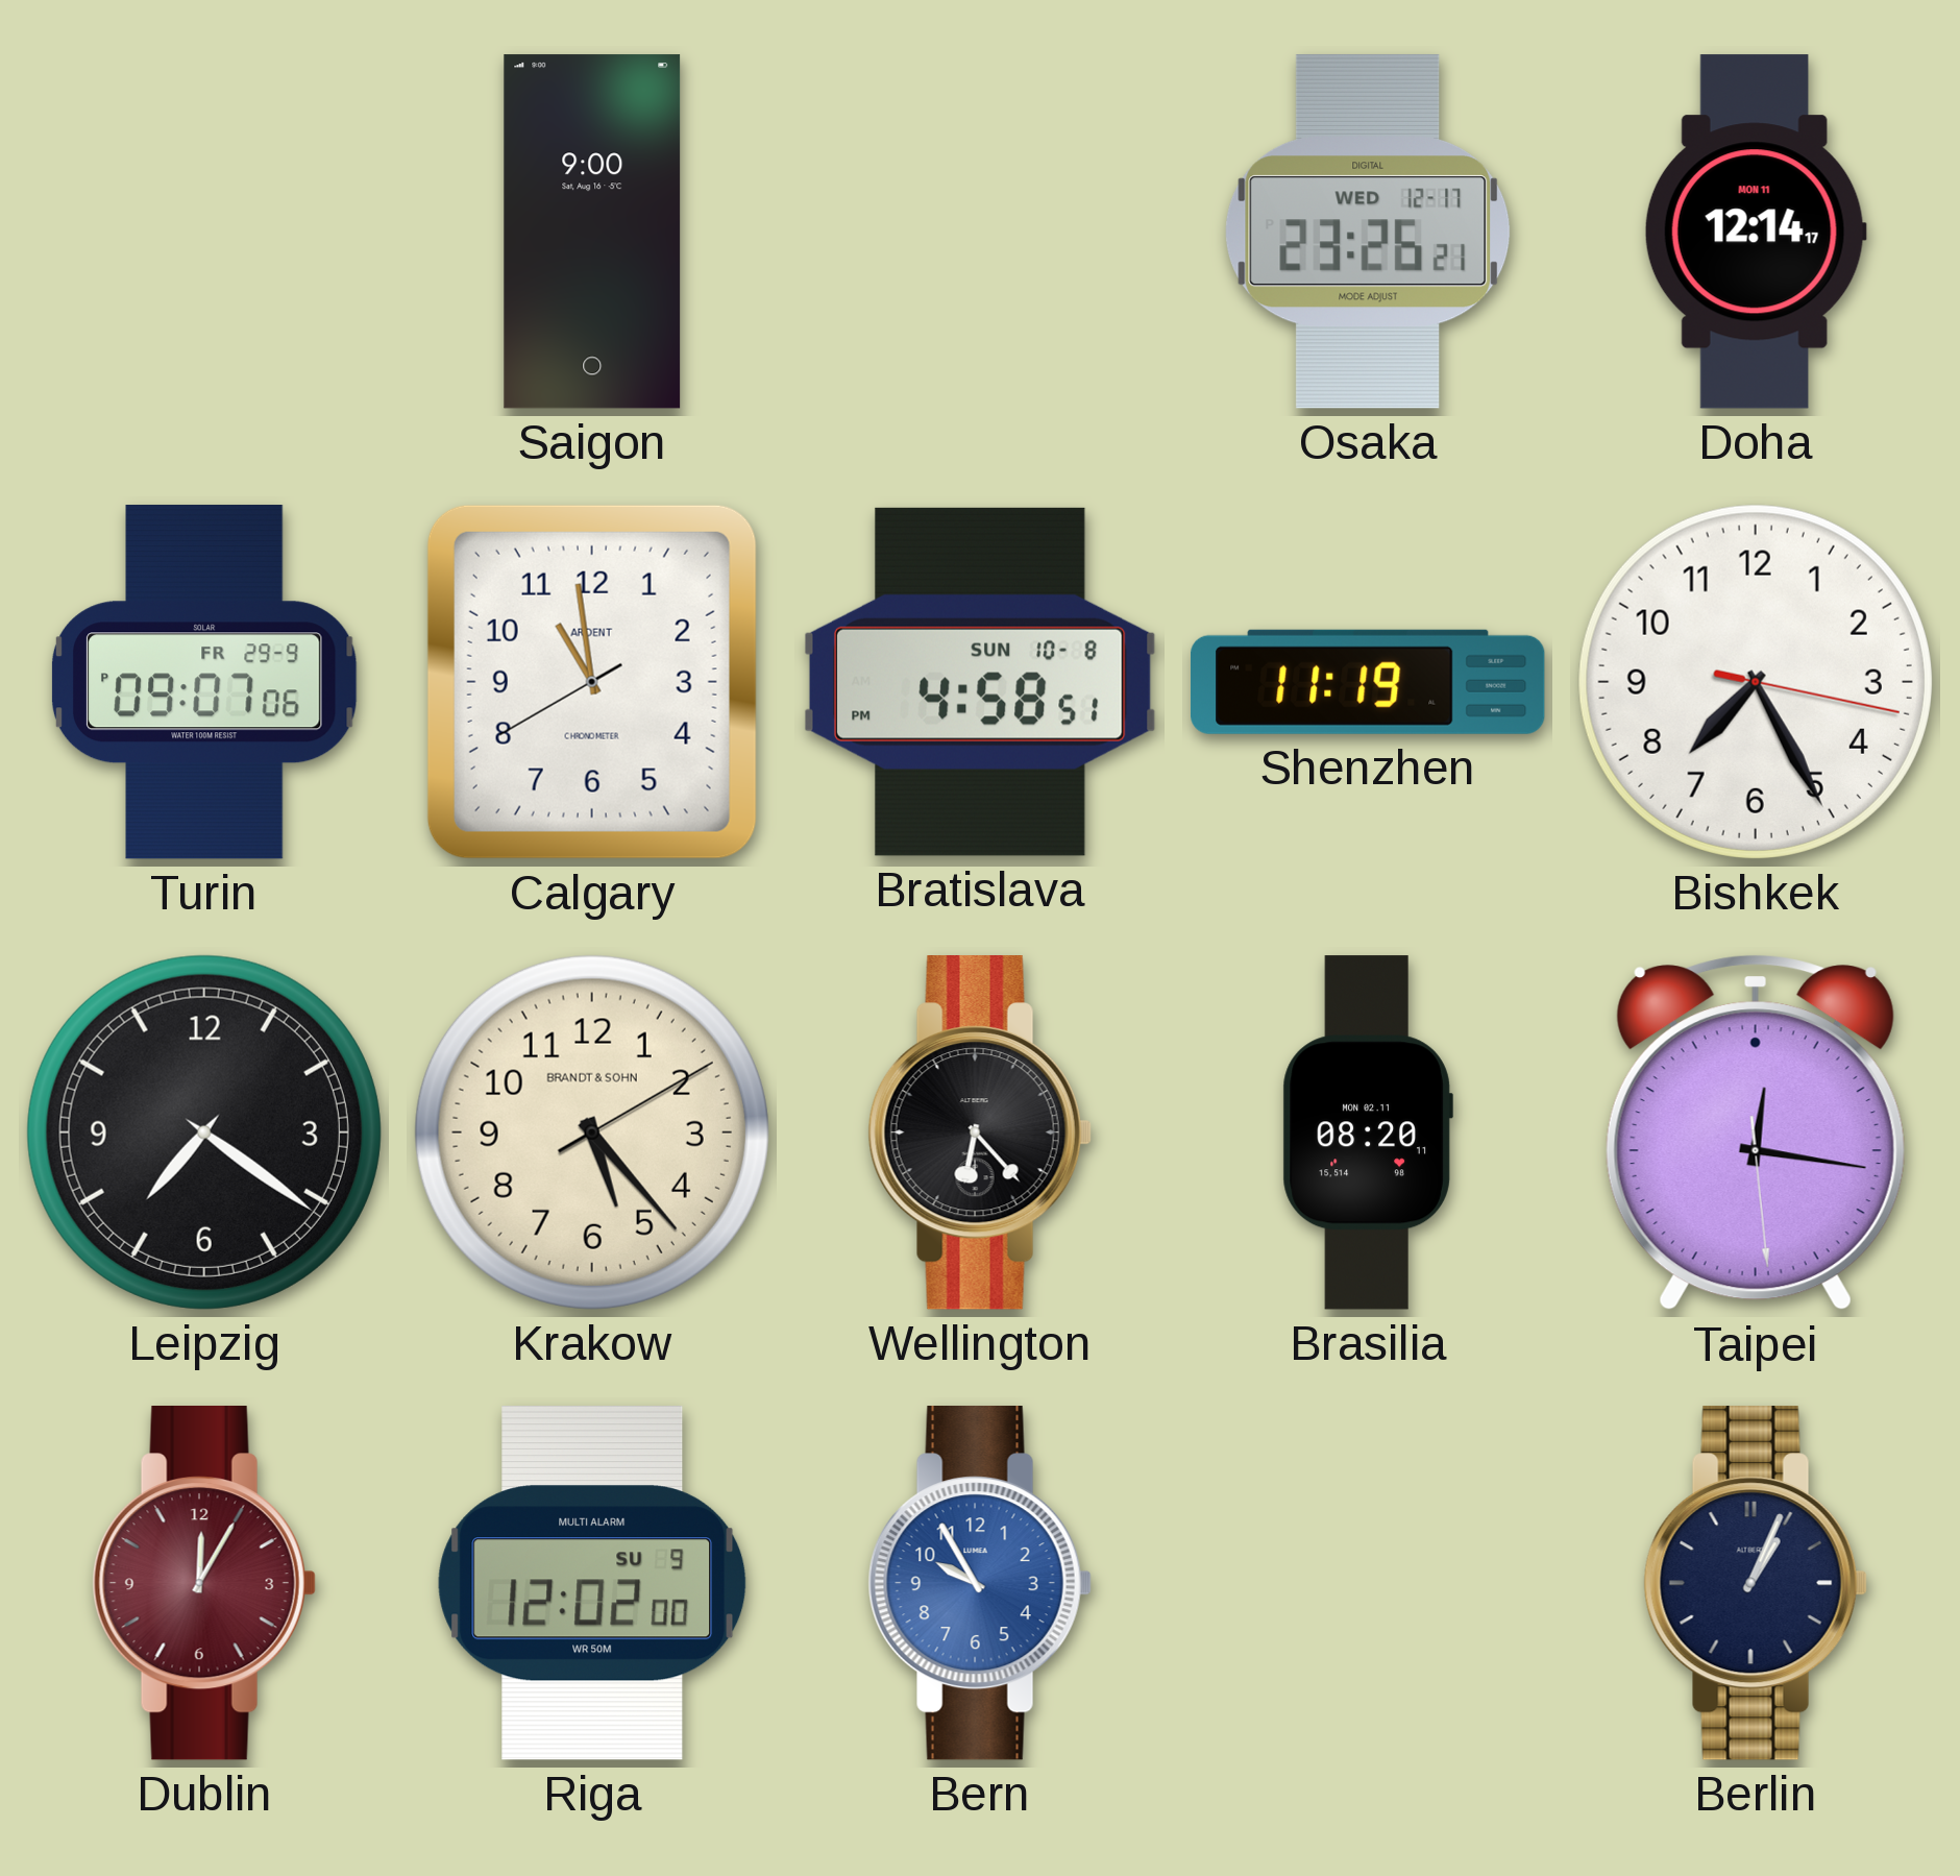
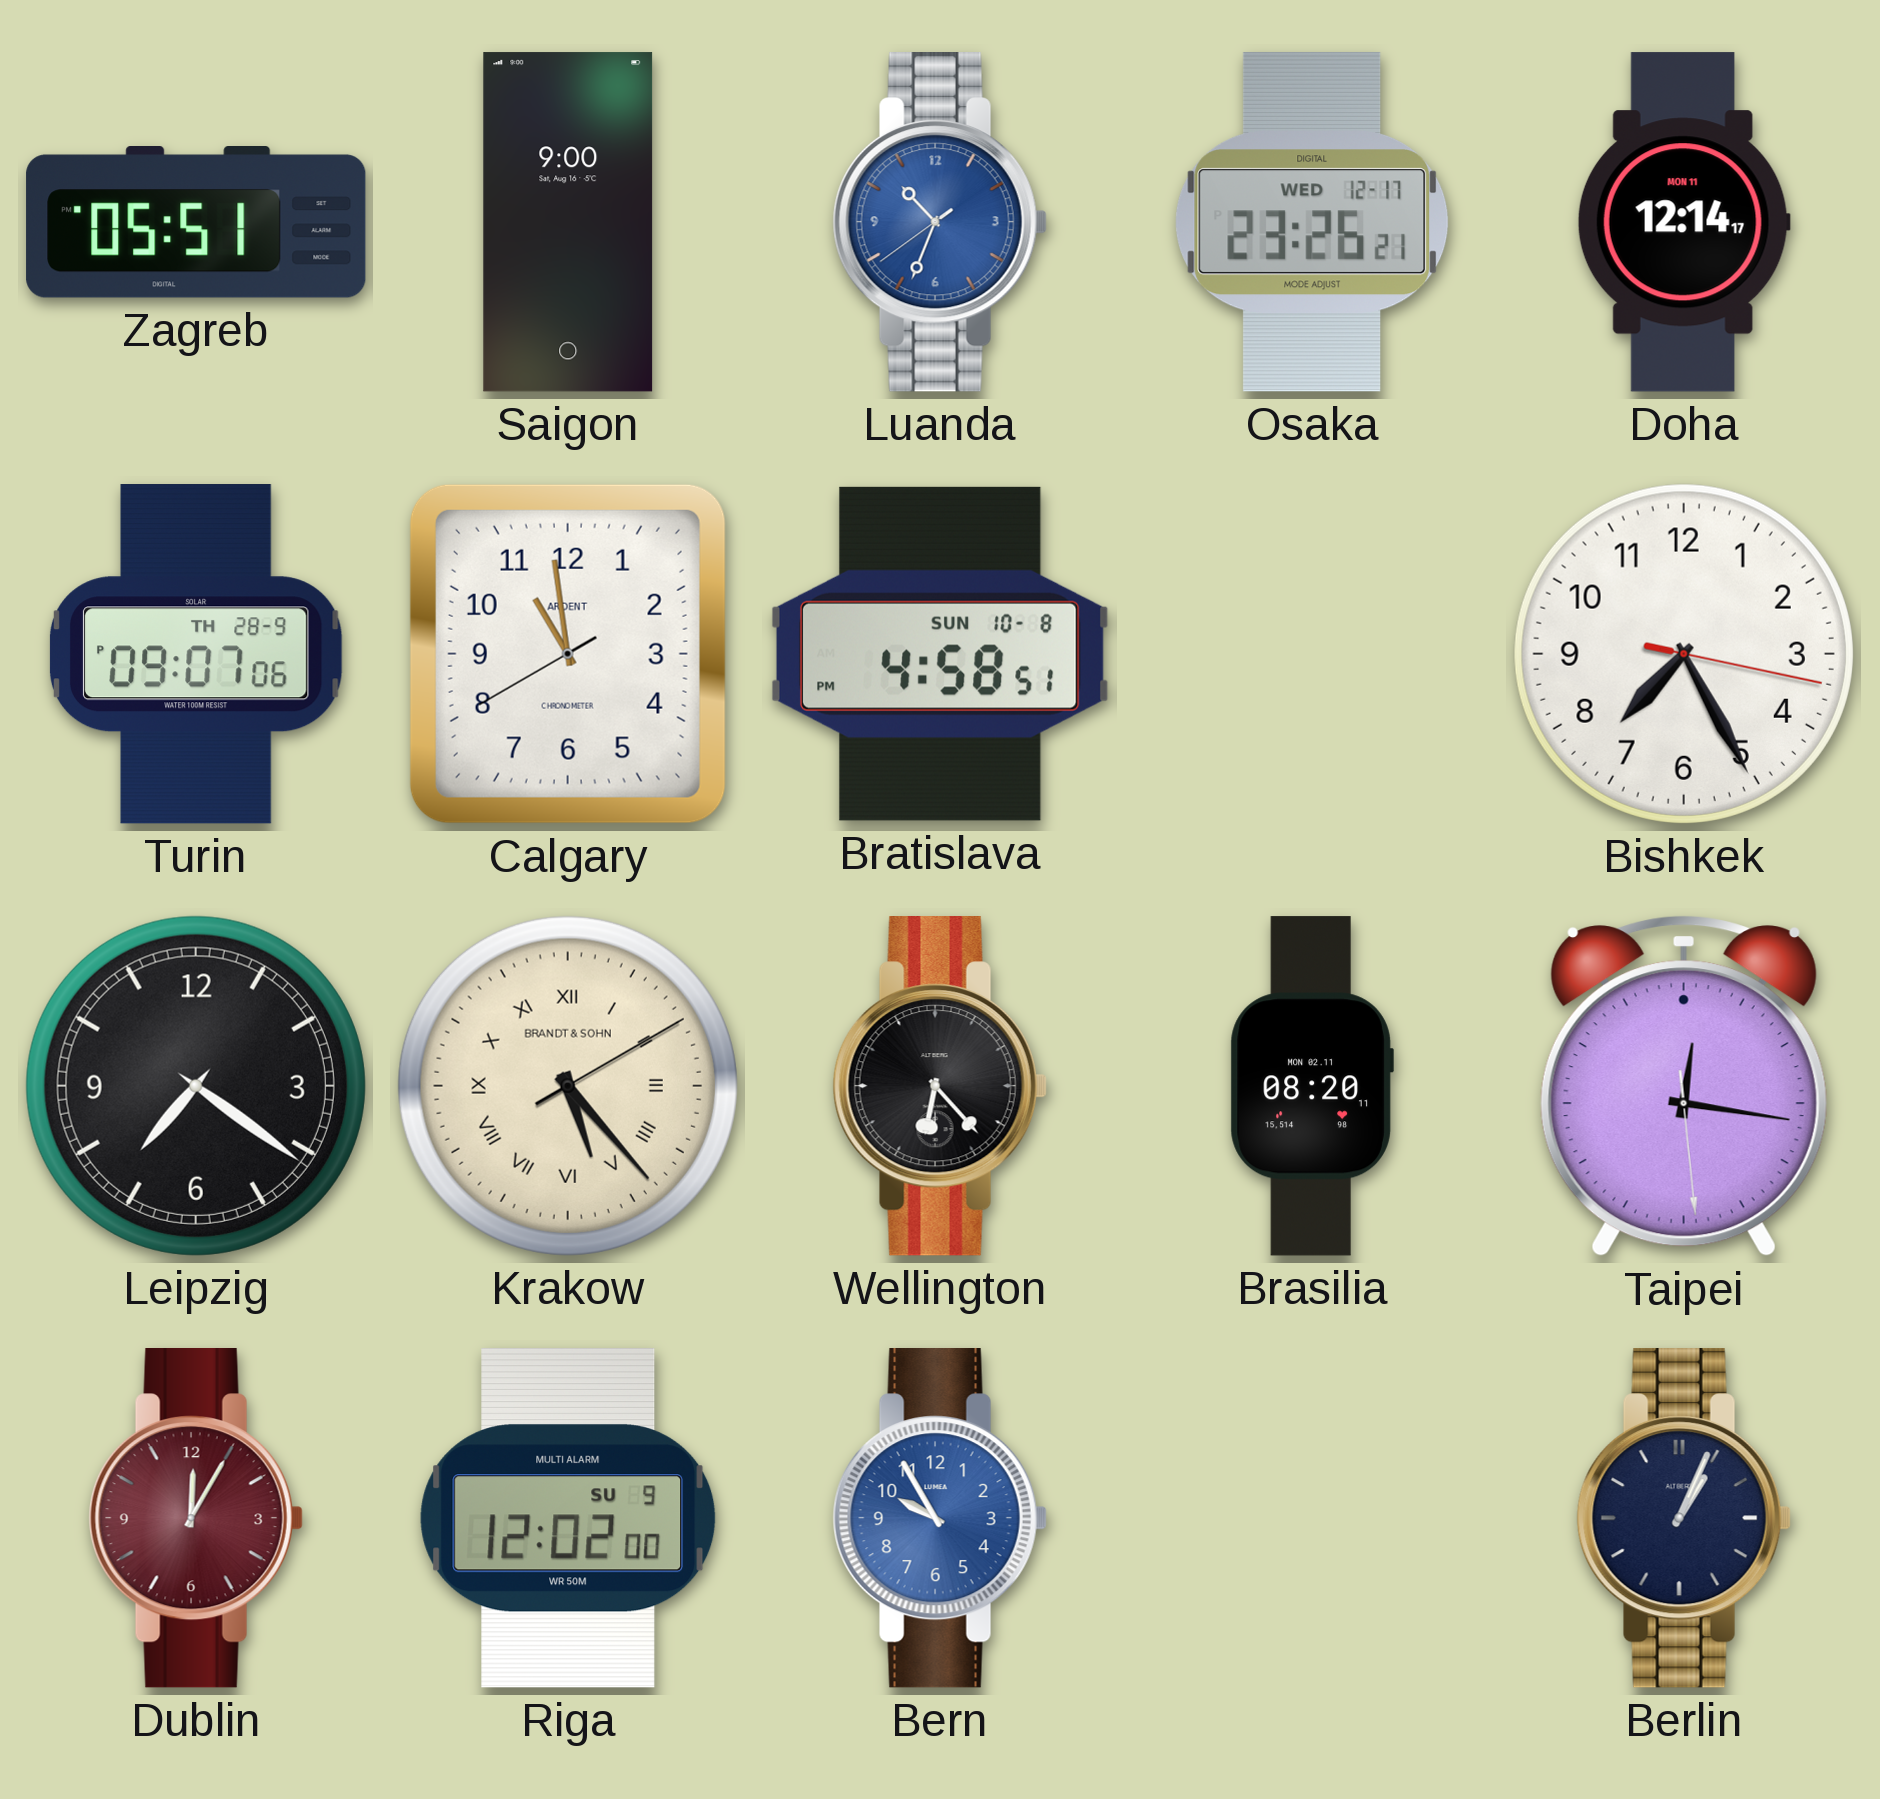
Zagreb: none -> 05:51
Luanda: none -> 10:33
Turin date: FR 29-9 -> TH 28-9
Shenzhen: 11:19 -> none
Krakow numerals: Arabic -> Roman
